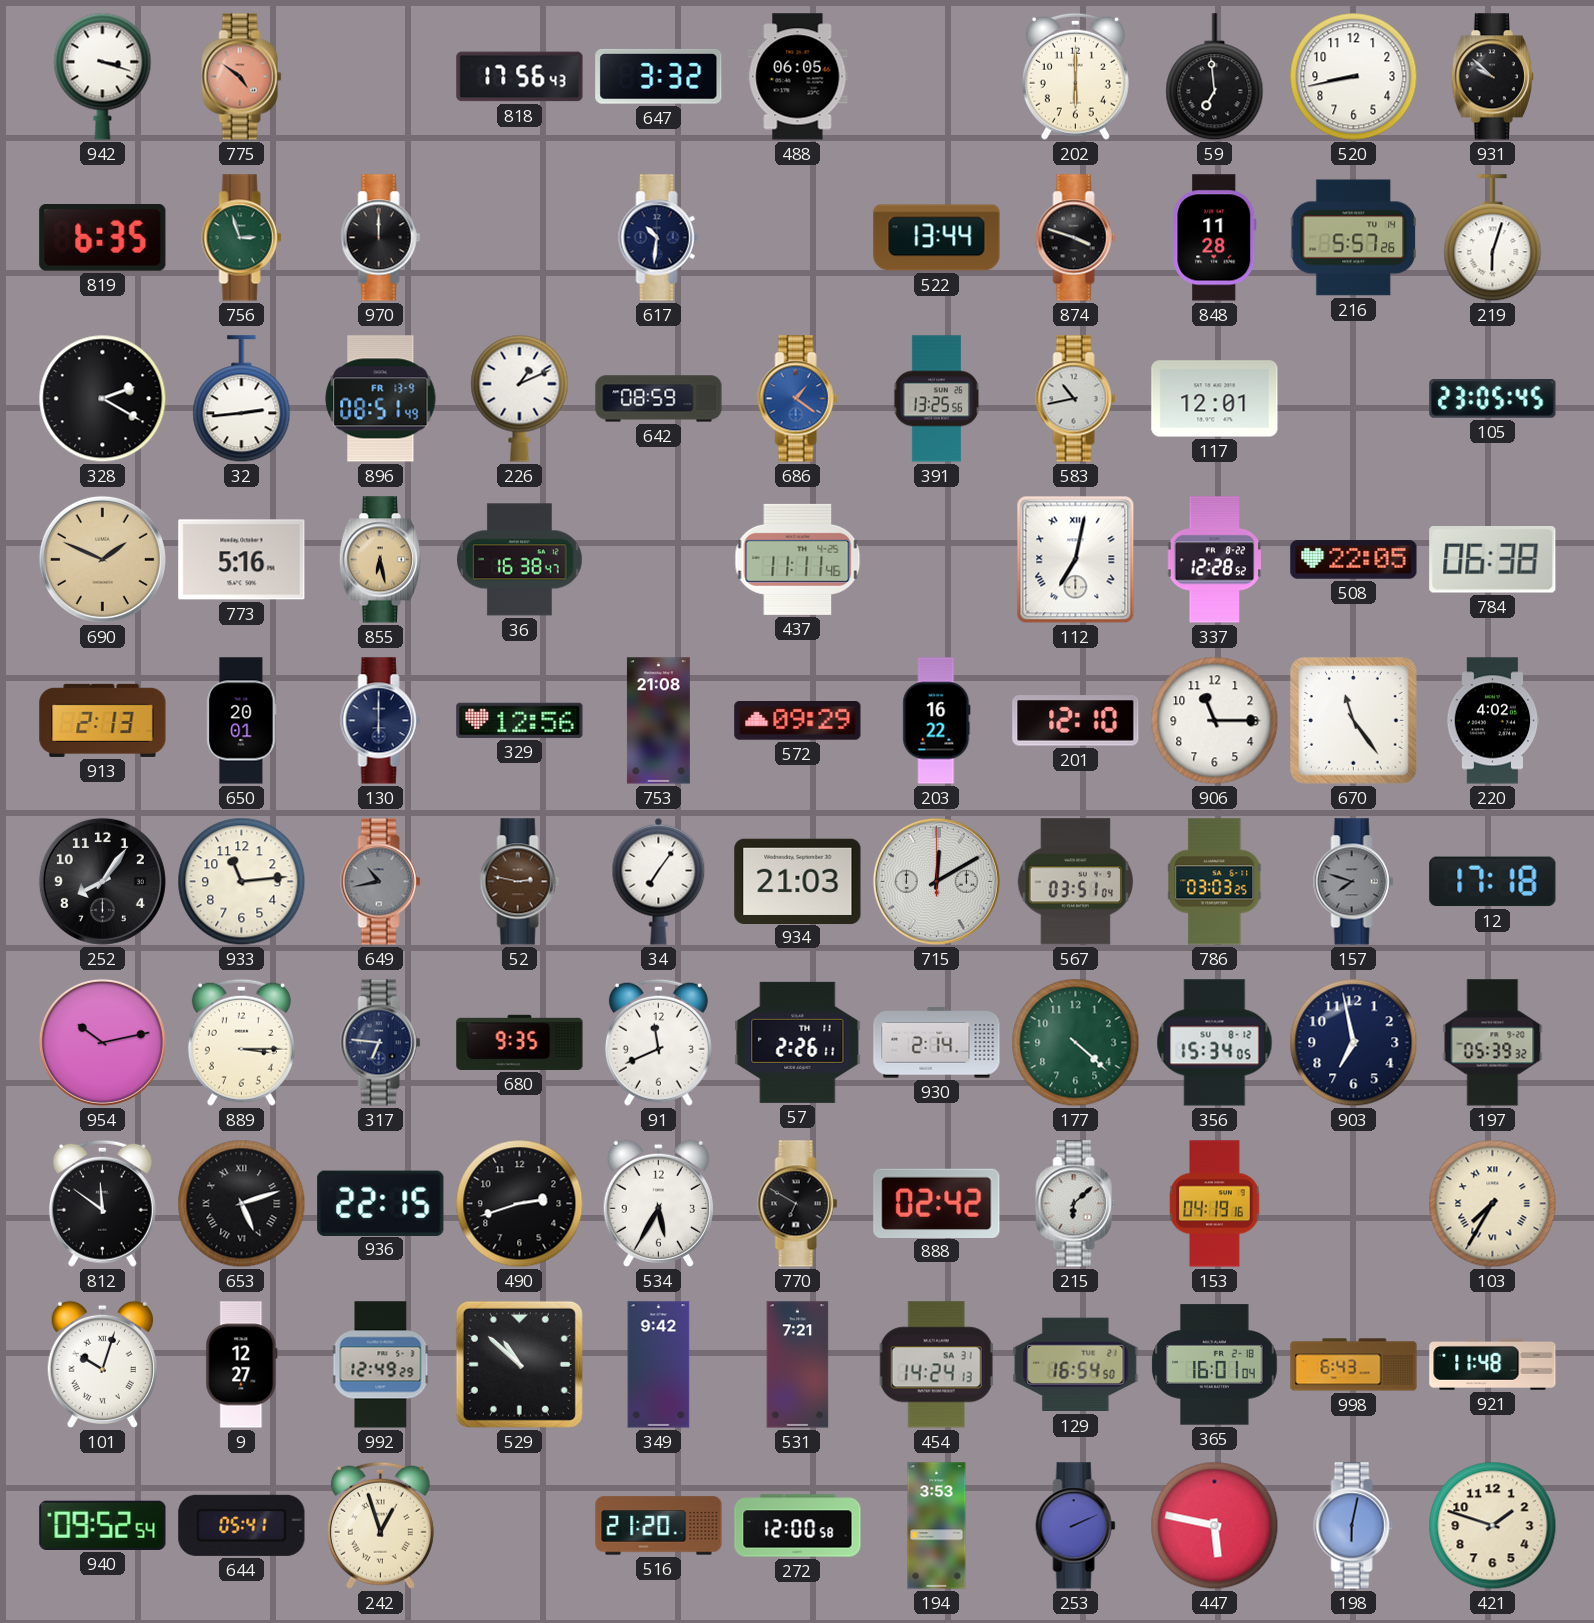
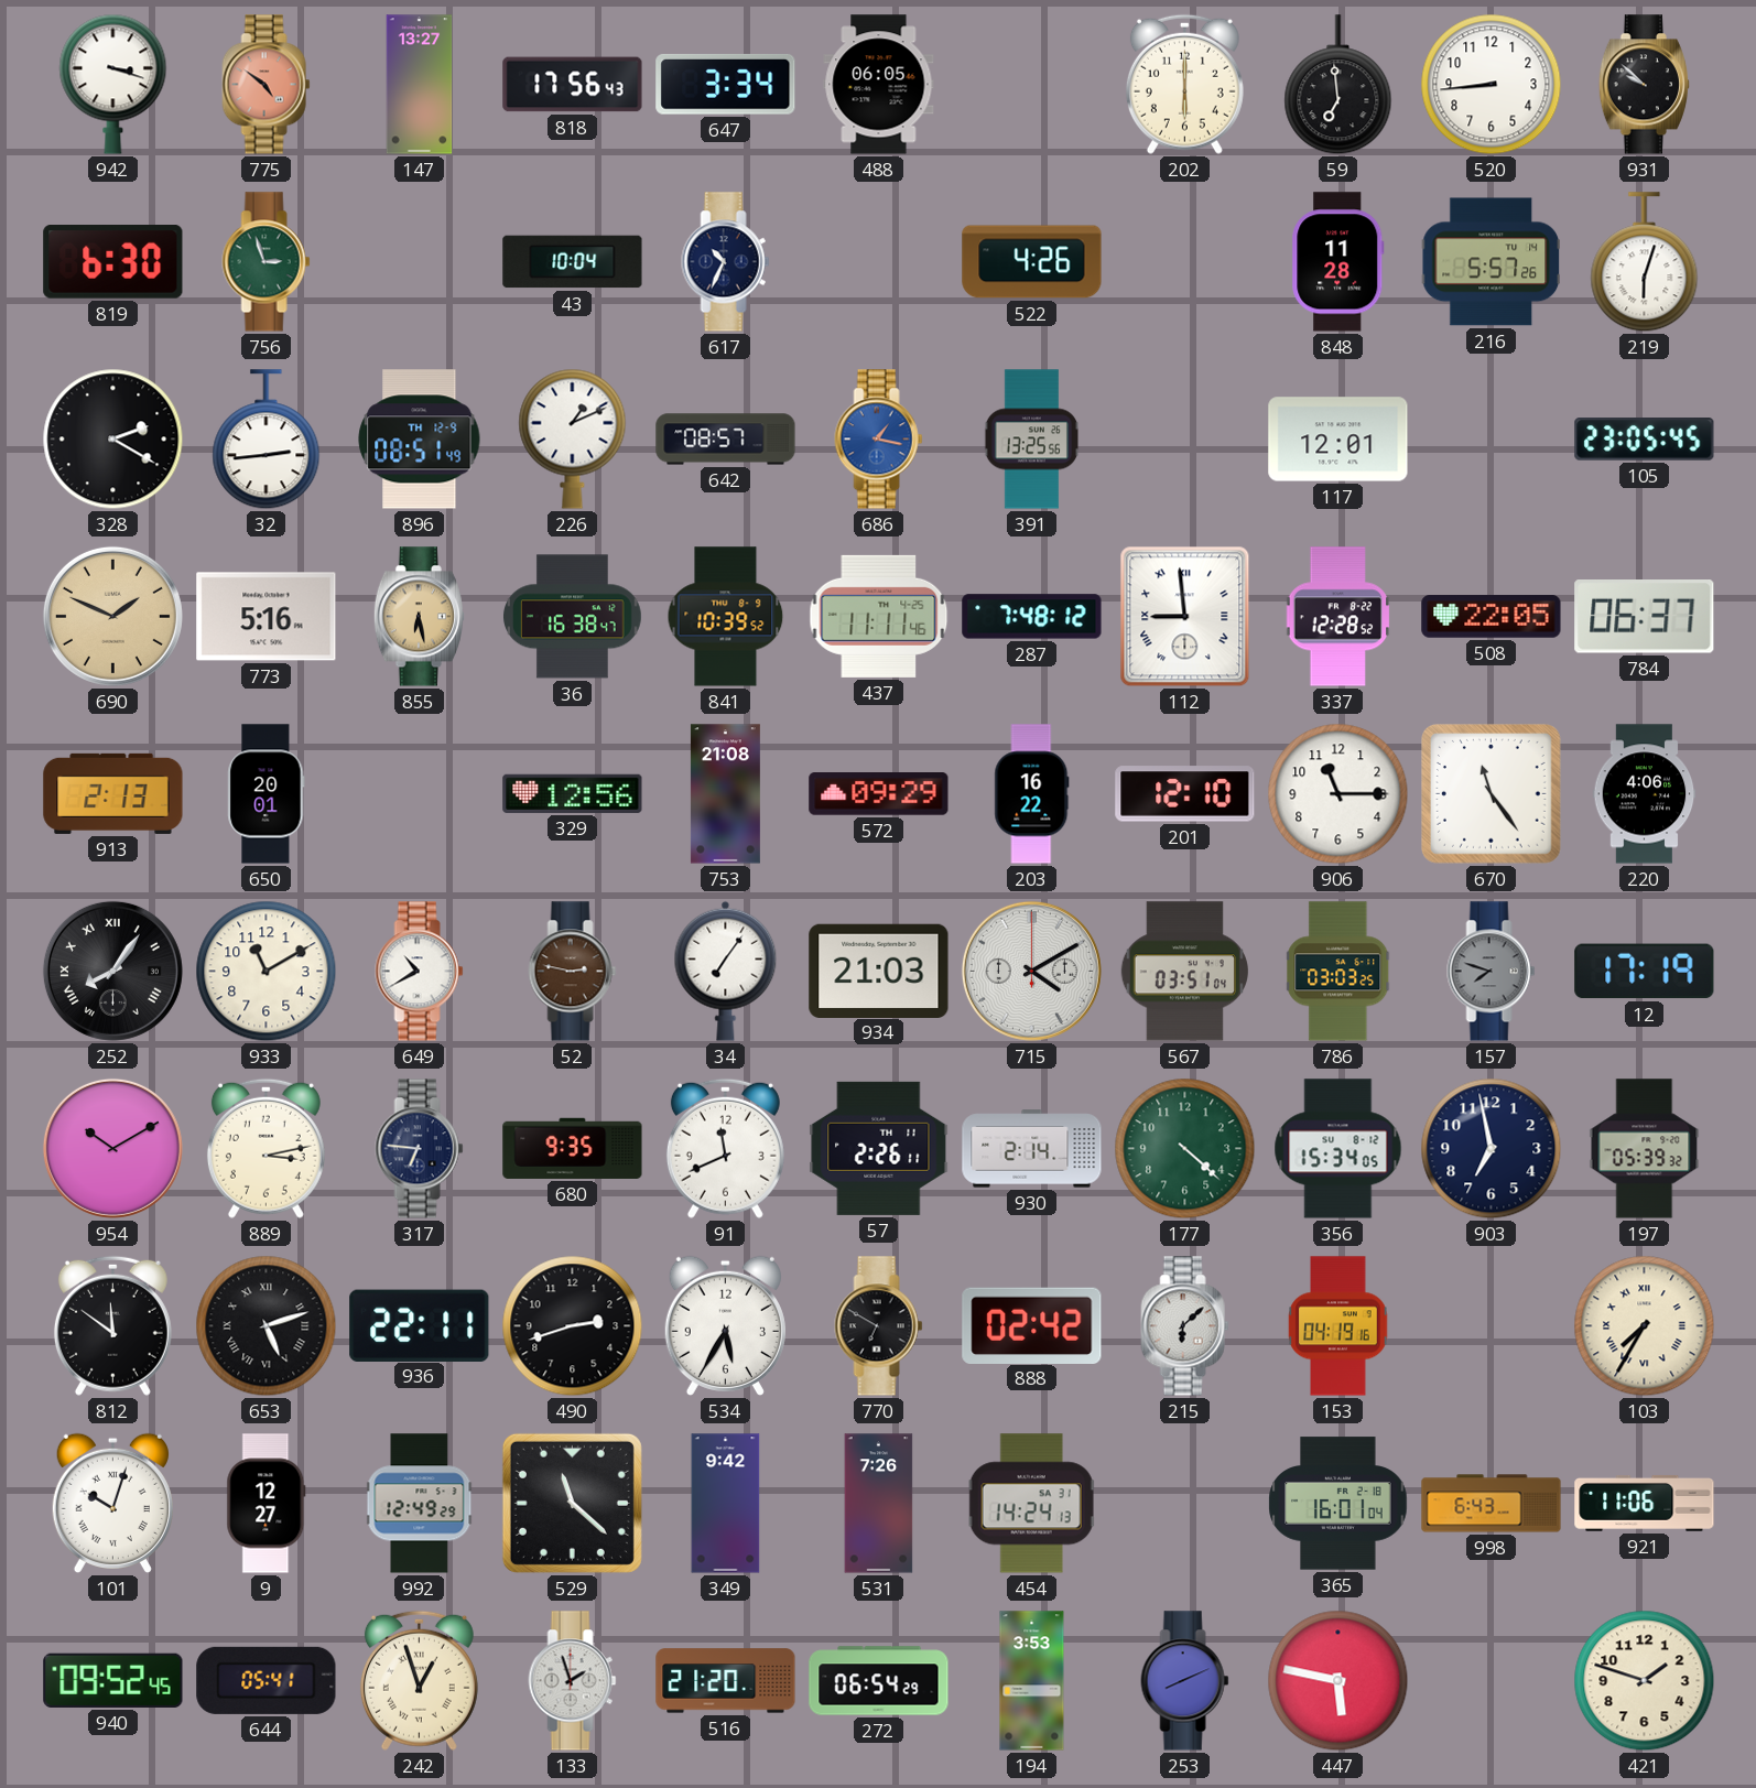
147: none -> 13:27
647: 3:32 -> 3:34
520: 8:43 -> 8:44
819: 6:35 -> 6:30
970: 12:00 -> none
43: none -> 10:04
617: 10:31 -> 10:34
522: 13:44 -> 4:26
874: 3:48 -> none
896 date: FR 13-9 -> TH 12-9
642: 08:59 -> 08:57
686: 1:21 -> 1:17
583: 10:43 -> none
841: none -> 10:39
287: none -> 7:48
112: 7:02 -> 8:59
784: 06:38 -> 06:37
130: 6:00 -> none
220: 4:02 -> 4:06
252 numerals: Arabic -> Roman
933: 11:14 -> 11:10
649: 10:43 -> 10:40
649 dial: grey -> white
715: 12:10 -> 4:10
12: 17:18 -> 17:19
954: 10:13 -> 10:10
889: 3:15 -> 3:13
936: 22:15 -> 22:11
529: 10:52 -> 11:22
531: 7:21 -> 7:26
129: 16:54 -> none
921: 11:48 -> 11:06
940: 09:52:54 -> 09:52:45
133: none -> 1:57
272: 12:00 -> 06:54
253: 2:11 -> 8:11
198: 6:02 -> none
